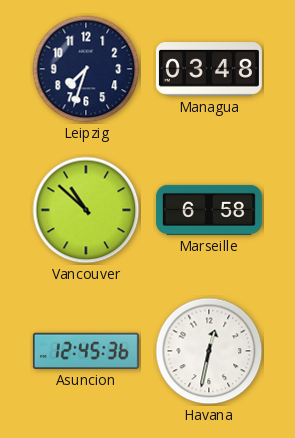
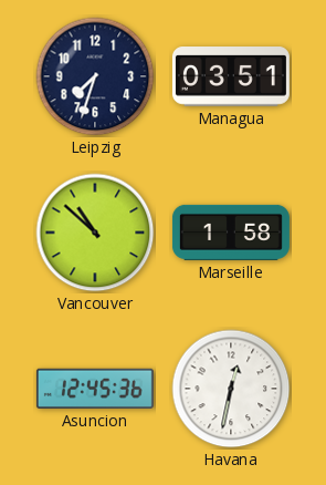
Managua: 03:48 -> 03:51
Marseille: 6:58 -> 1:58
